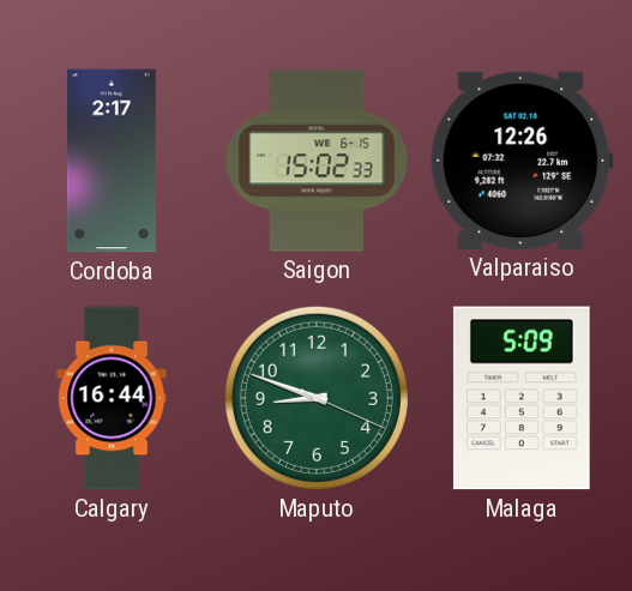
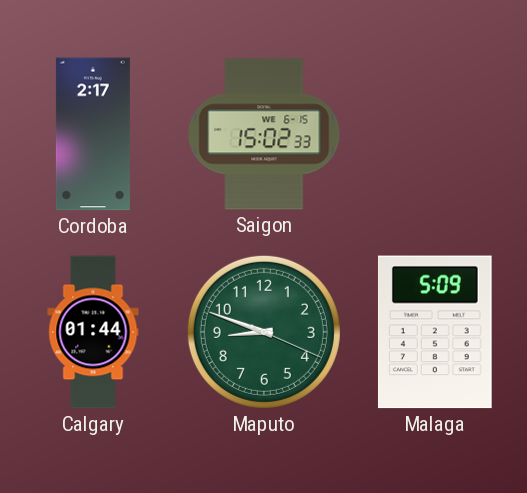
Valparaiso: 12:26 -> none
Calgary: 16:44 -> 01:44
